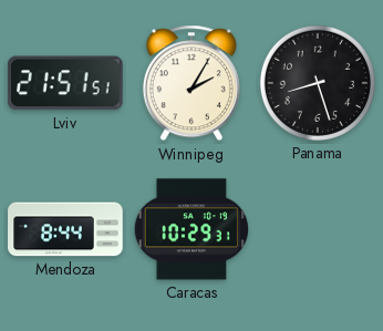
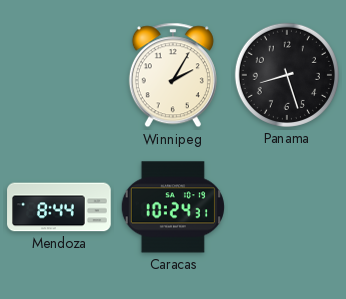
Lviv: 21:51 -> none
Caracas: 10:29 -> 10:24
